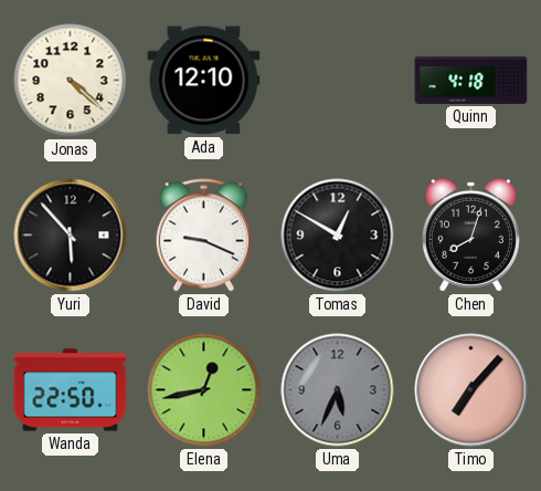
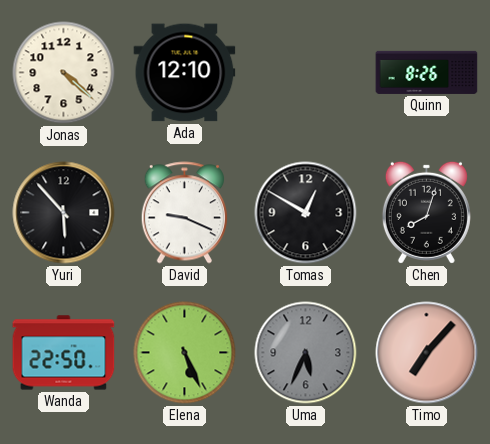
Quinn: 4:18 -> 8:26
Elena: 12:43 -> 5:26
